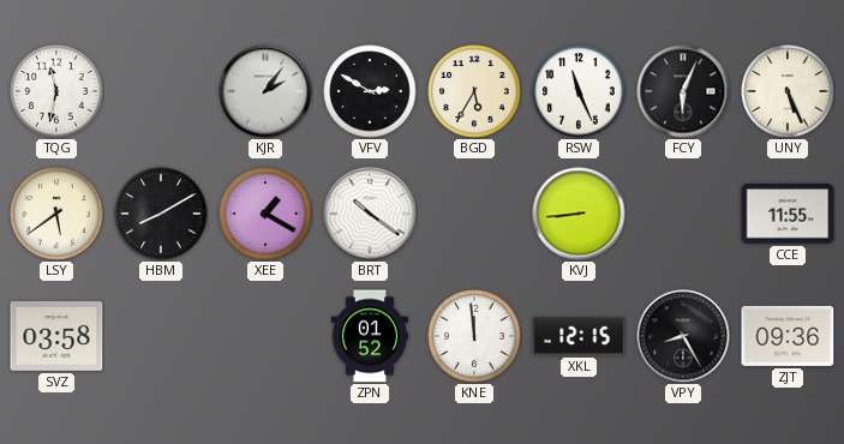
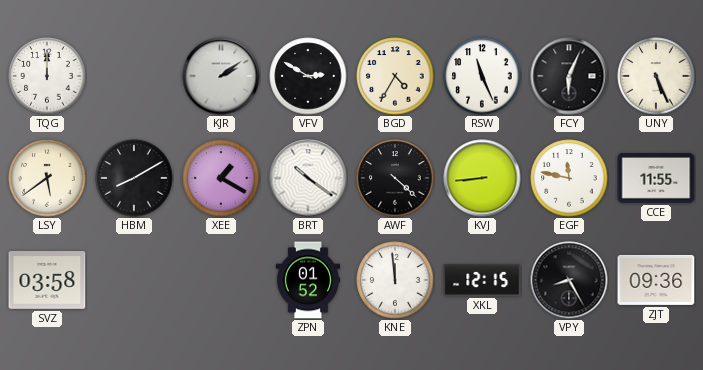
TQG: 11:32 -> 12:00
KJR: 2:06 -> 2:09
BGD: 5:35 -> 4:35
AWF: none -> 4:22
EGF: none -> 11:47
